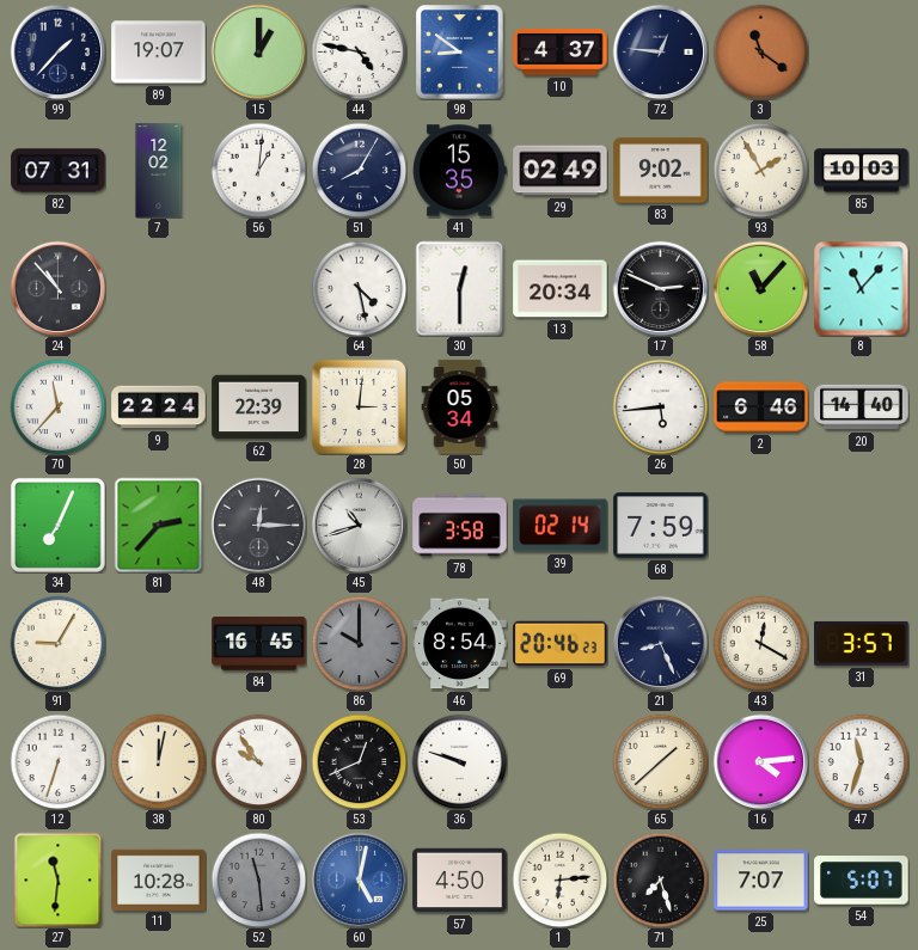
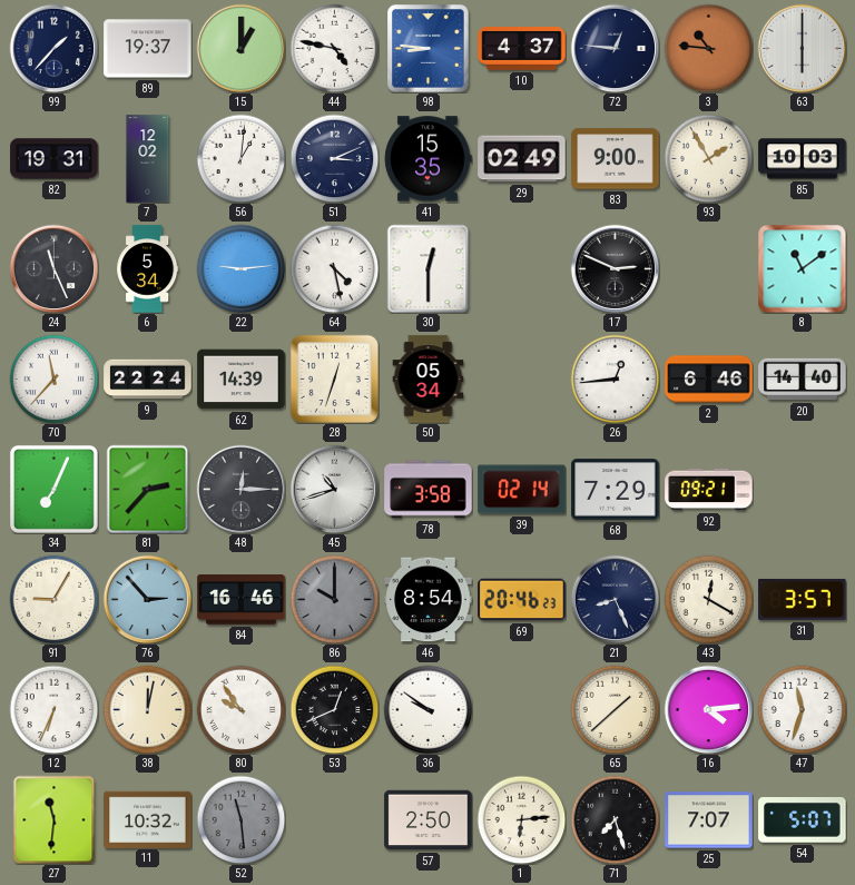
89: 19:07 -> 19:37
98: 8:51 -> 8:46
3: 11:21 -> 10:46
63: none -> 6:00
82: 07:31 -> 19:31
51: 8:05 -> 3:11
83: 9:02 -> 9:00
24: 10:53 -> 11:26
6: none -> 5:34
22: none -> 9:14
13: 20:34 -> none
58: 11:07 -> none
8: 11:07 -> 11:09
62: 22:39 -> 14:39
28: 3:01 -> 12:33
26: 5:44 -> 12:44
68: 7:59 -> 7:29
92: none -> 09:21
76: none -> 2:53
84: 16:45 -> 16:46
12: 6:33 -> 6:34
36: 9:48 -> 9:51
11: 10:28 -> 10:32
60: 5:02 -> none
57: 4:50 -> 2:50
